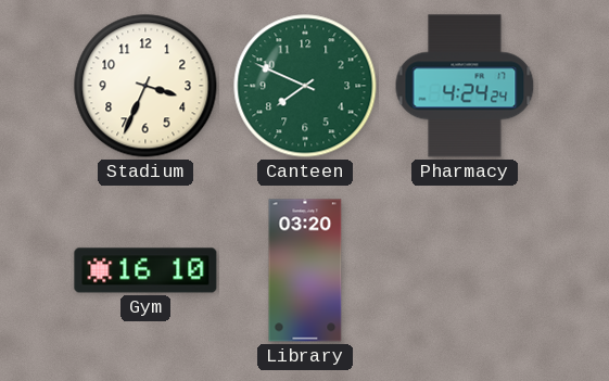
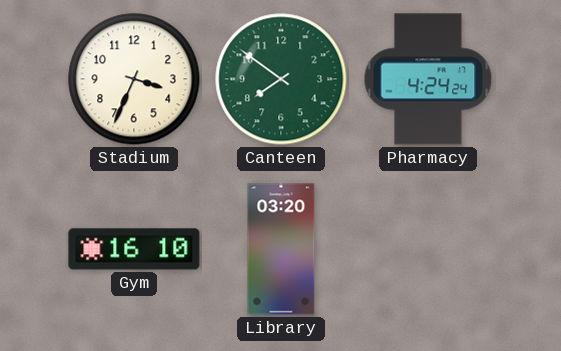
Canteen: 7:49 -> 7:51
